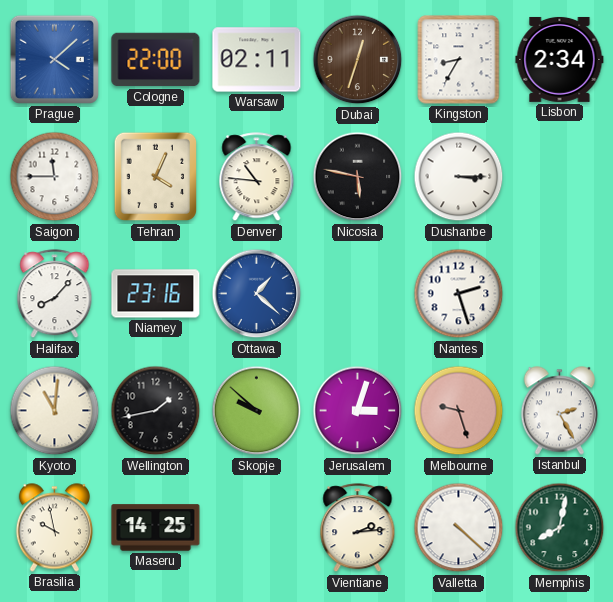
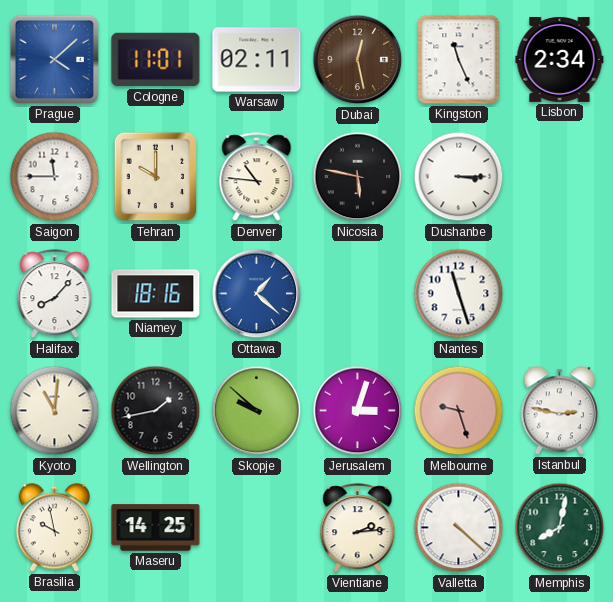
Cologne: 22:00 -> 11:01
Dubai: 12:33 -> 12:28
Kingston: 8:35 -> 11:26
Tehran: 4:04 -> 10:00
Niamey: 23:16 -> 18:16
Nantes: 2:27 -> 11:27
Istanbul: 2:25 -> 2:47
